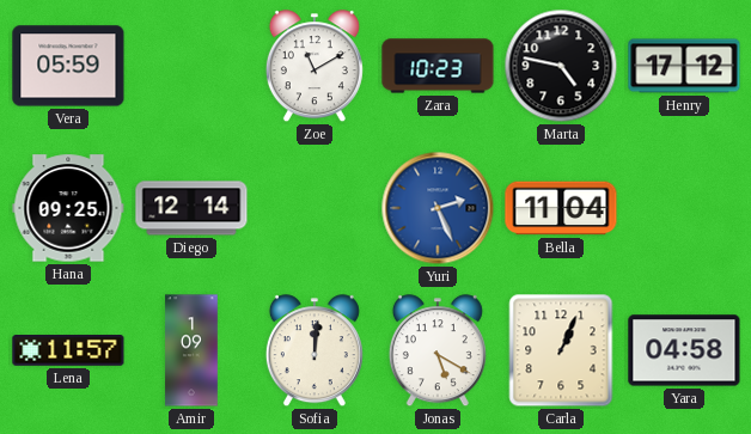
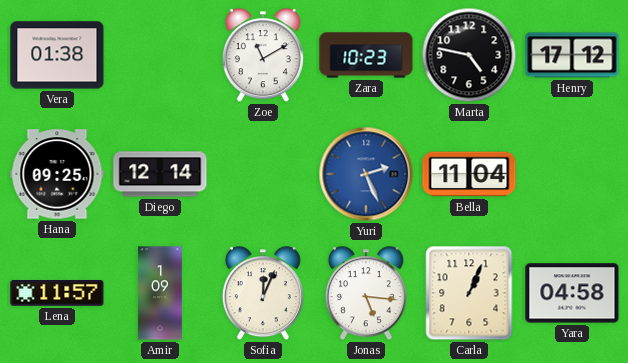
Vera: 05:59 -> 01:38
Sofia: 12:01 -> 12:04
Jonas: 5:20 -> 5:16
